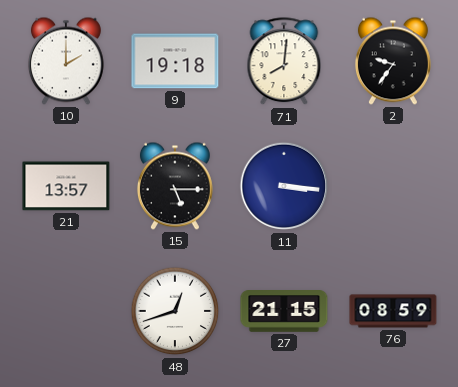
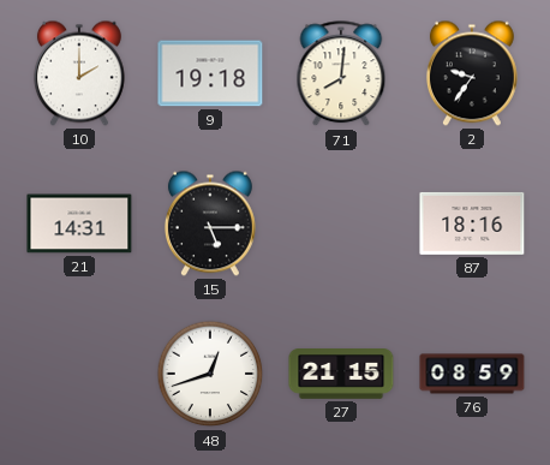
21: 13:57 -> 14:31
11: 3:16 -> none
87: none -> 18:16
